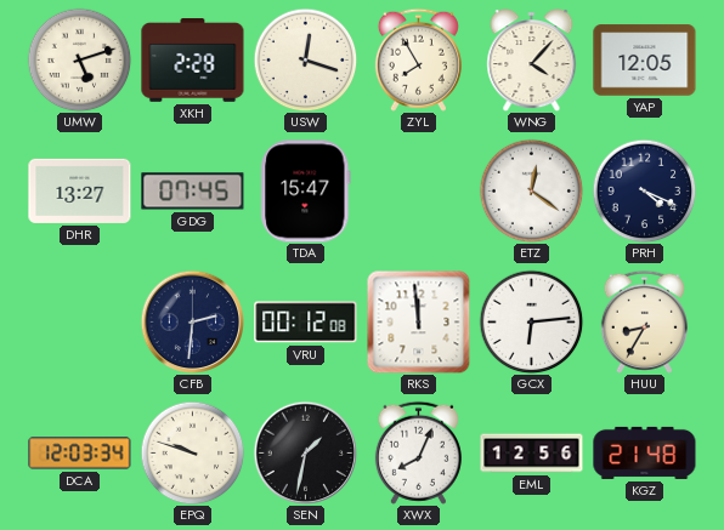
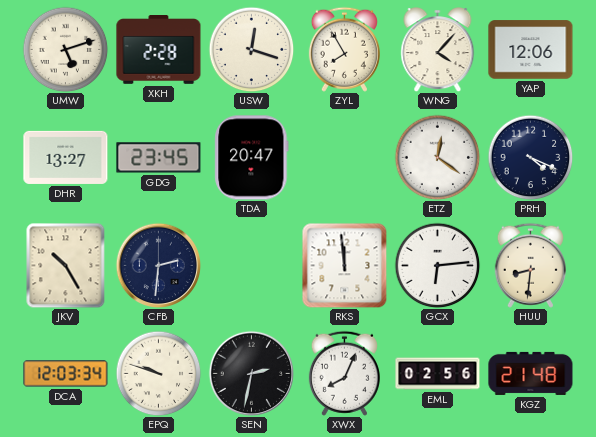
YAP: 12:05 -> 12:06
GDG: 07:45 -> 23:45
TDA: 15:47 -> 20:47
JKV: none -> 10:25
VRU: 00:12 -> none
HUU: 8:35 -> 8:31
SEN: 1:32 -> 2:32
EML: 12:56 -> 02:56
